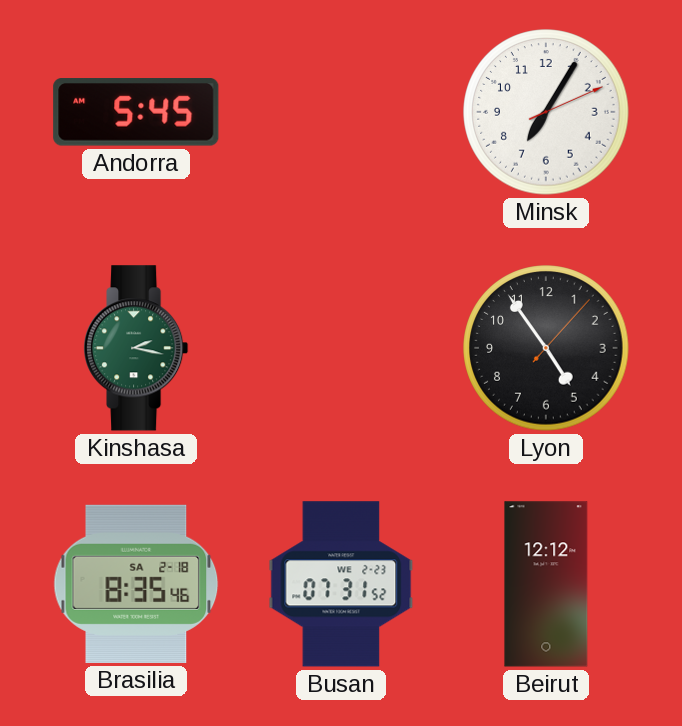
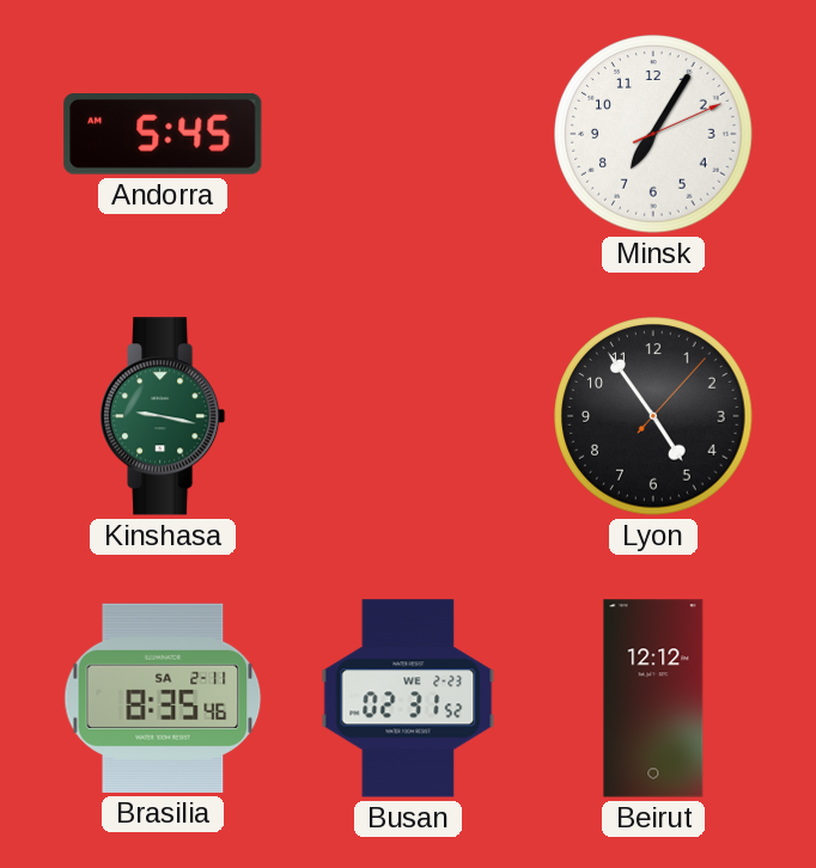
Kinshasa: 2:17 -> 9:17
Brasilia date: SA 2-18 -> SA 2-11
Busan: 07:31 -> 02:31
